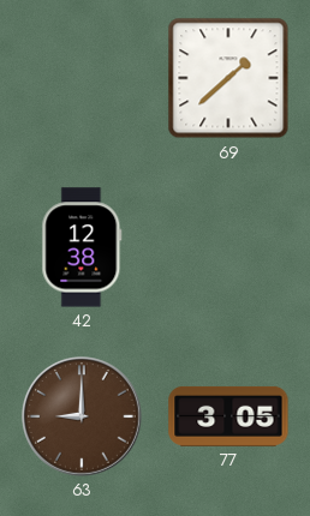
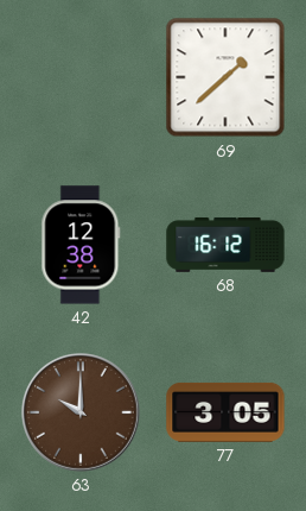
68: none -> 16:12
63: 9:00 -> 10:00
